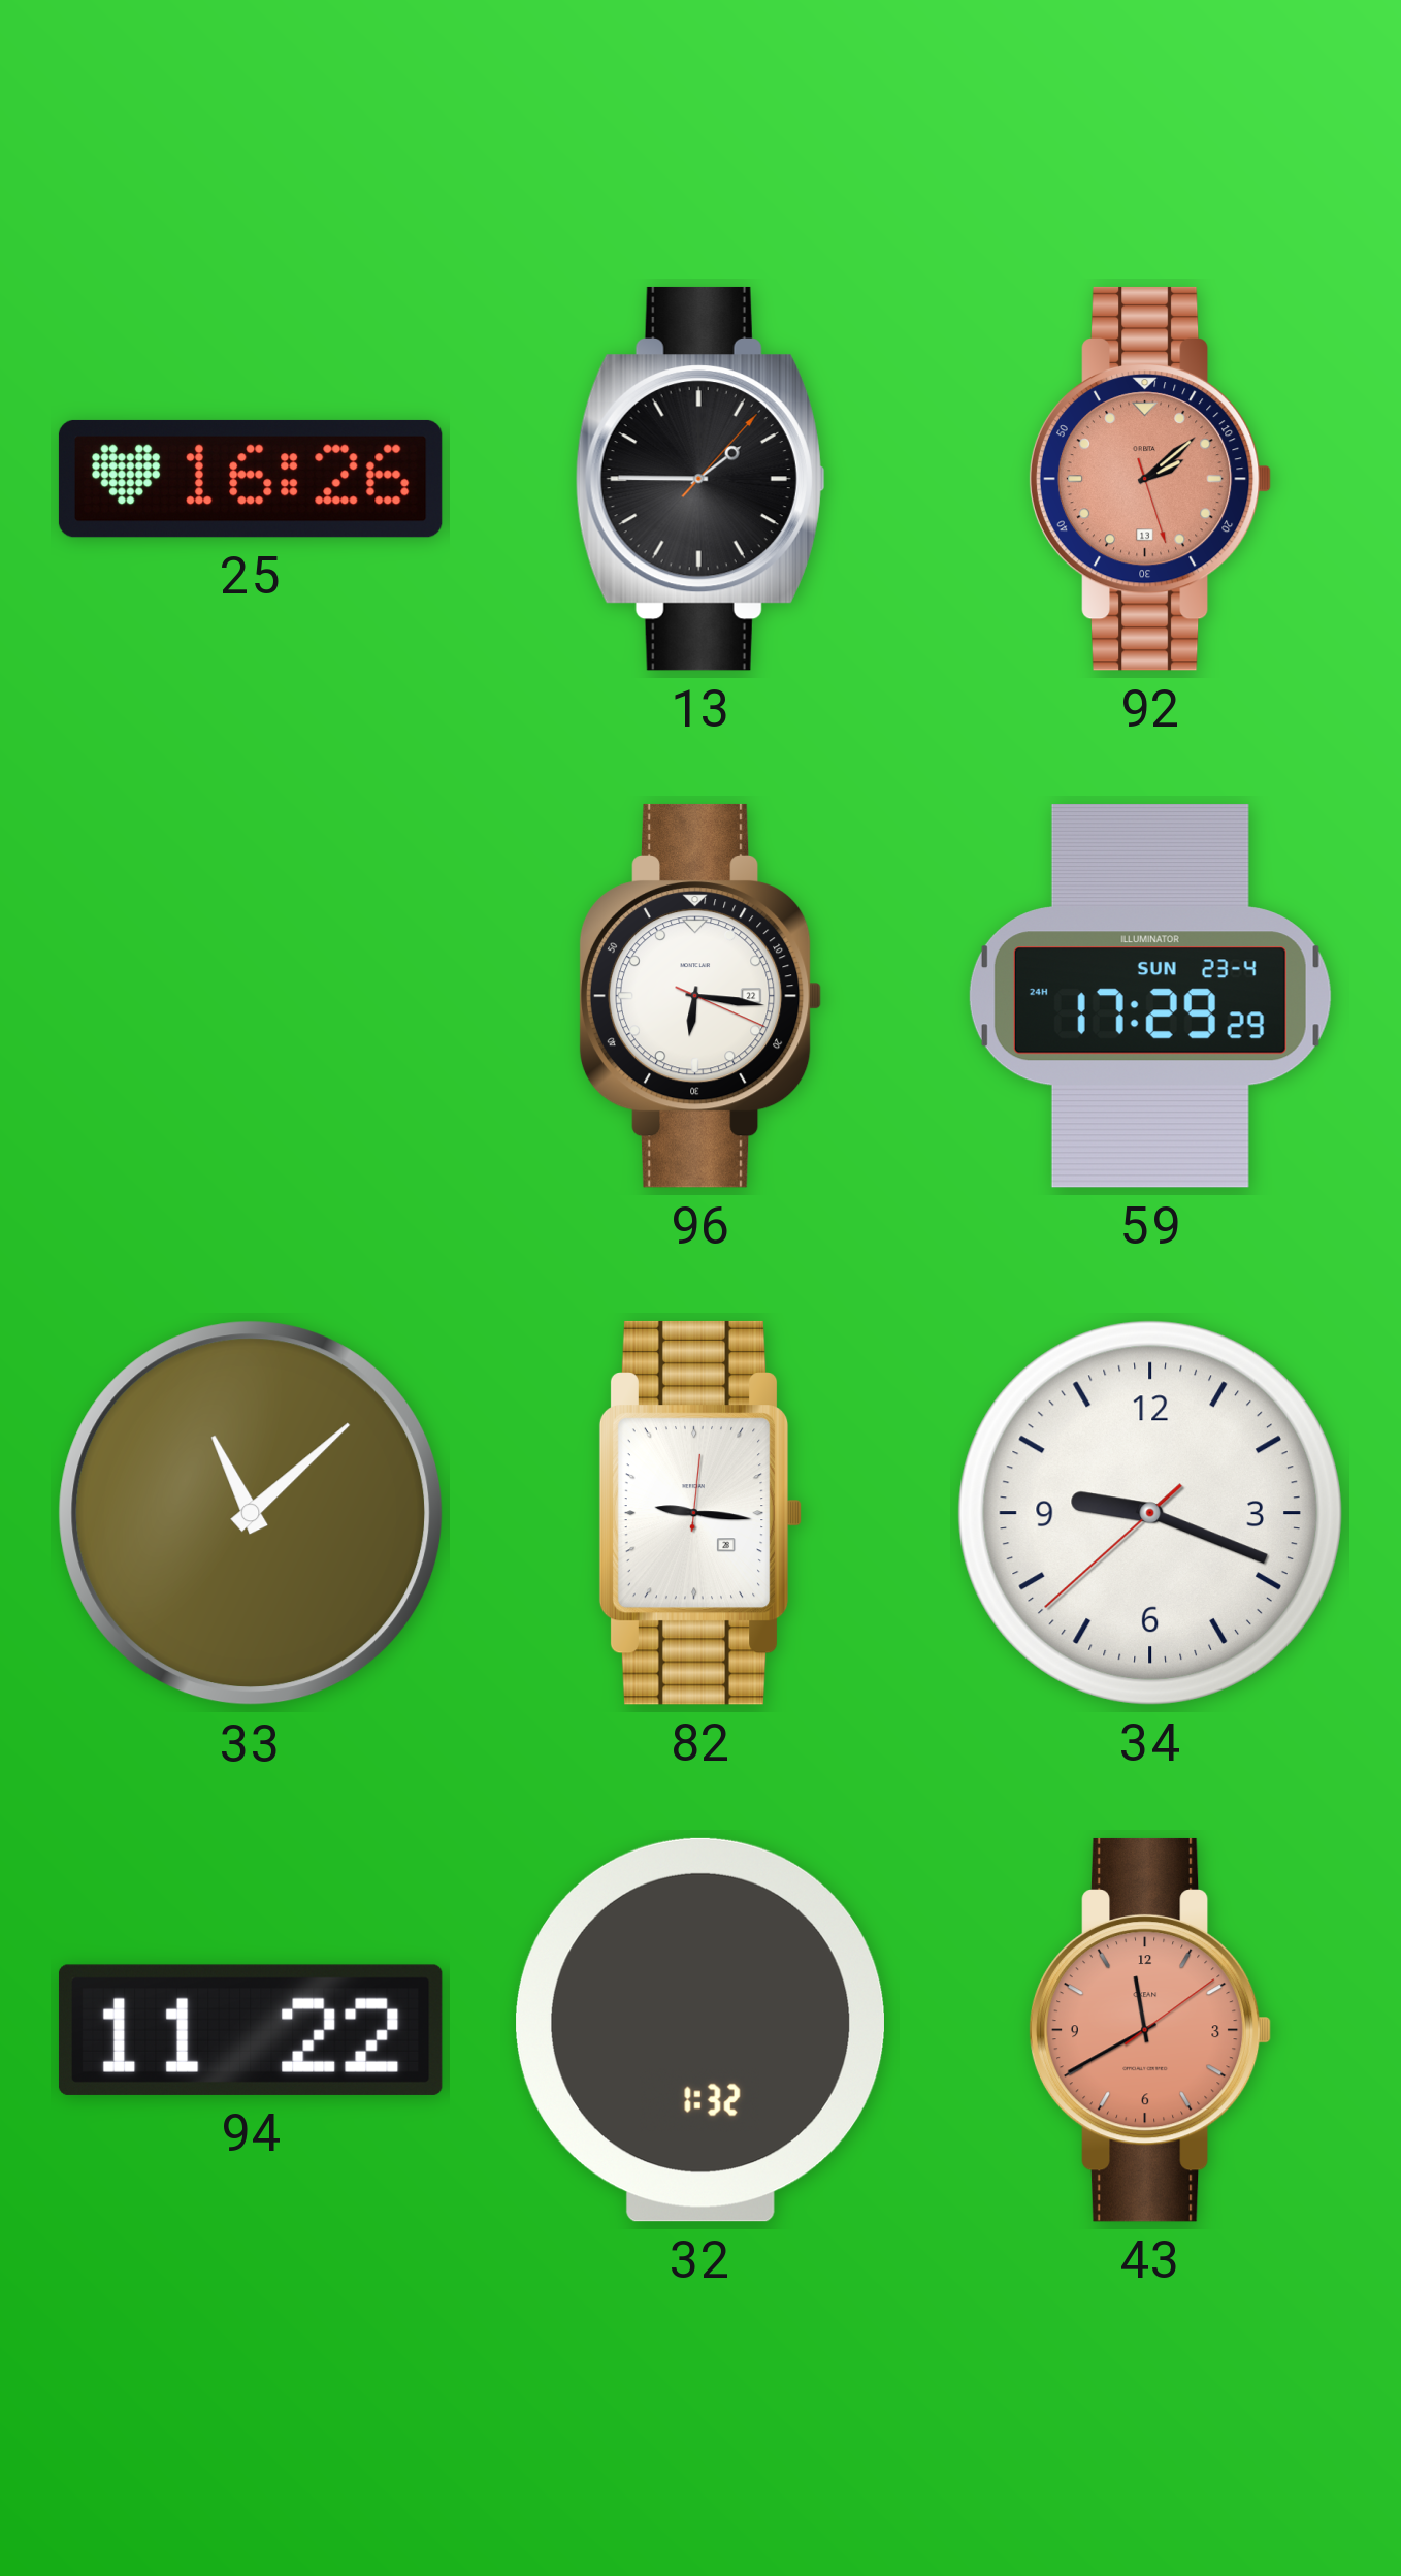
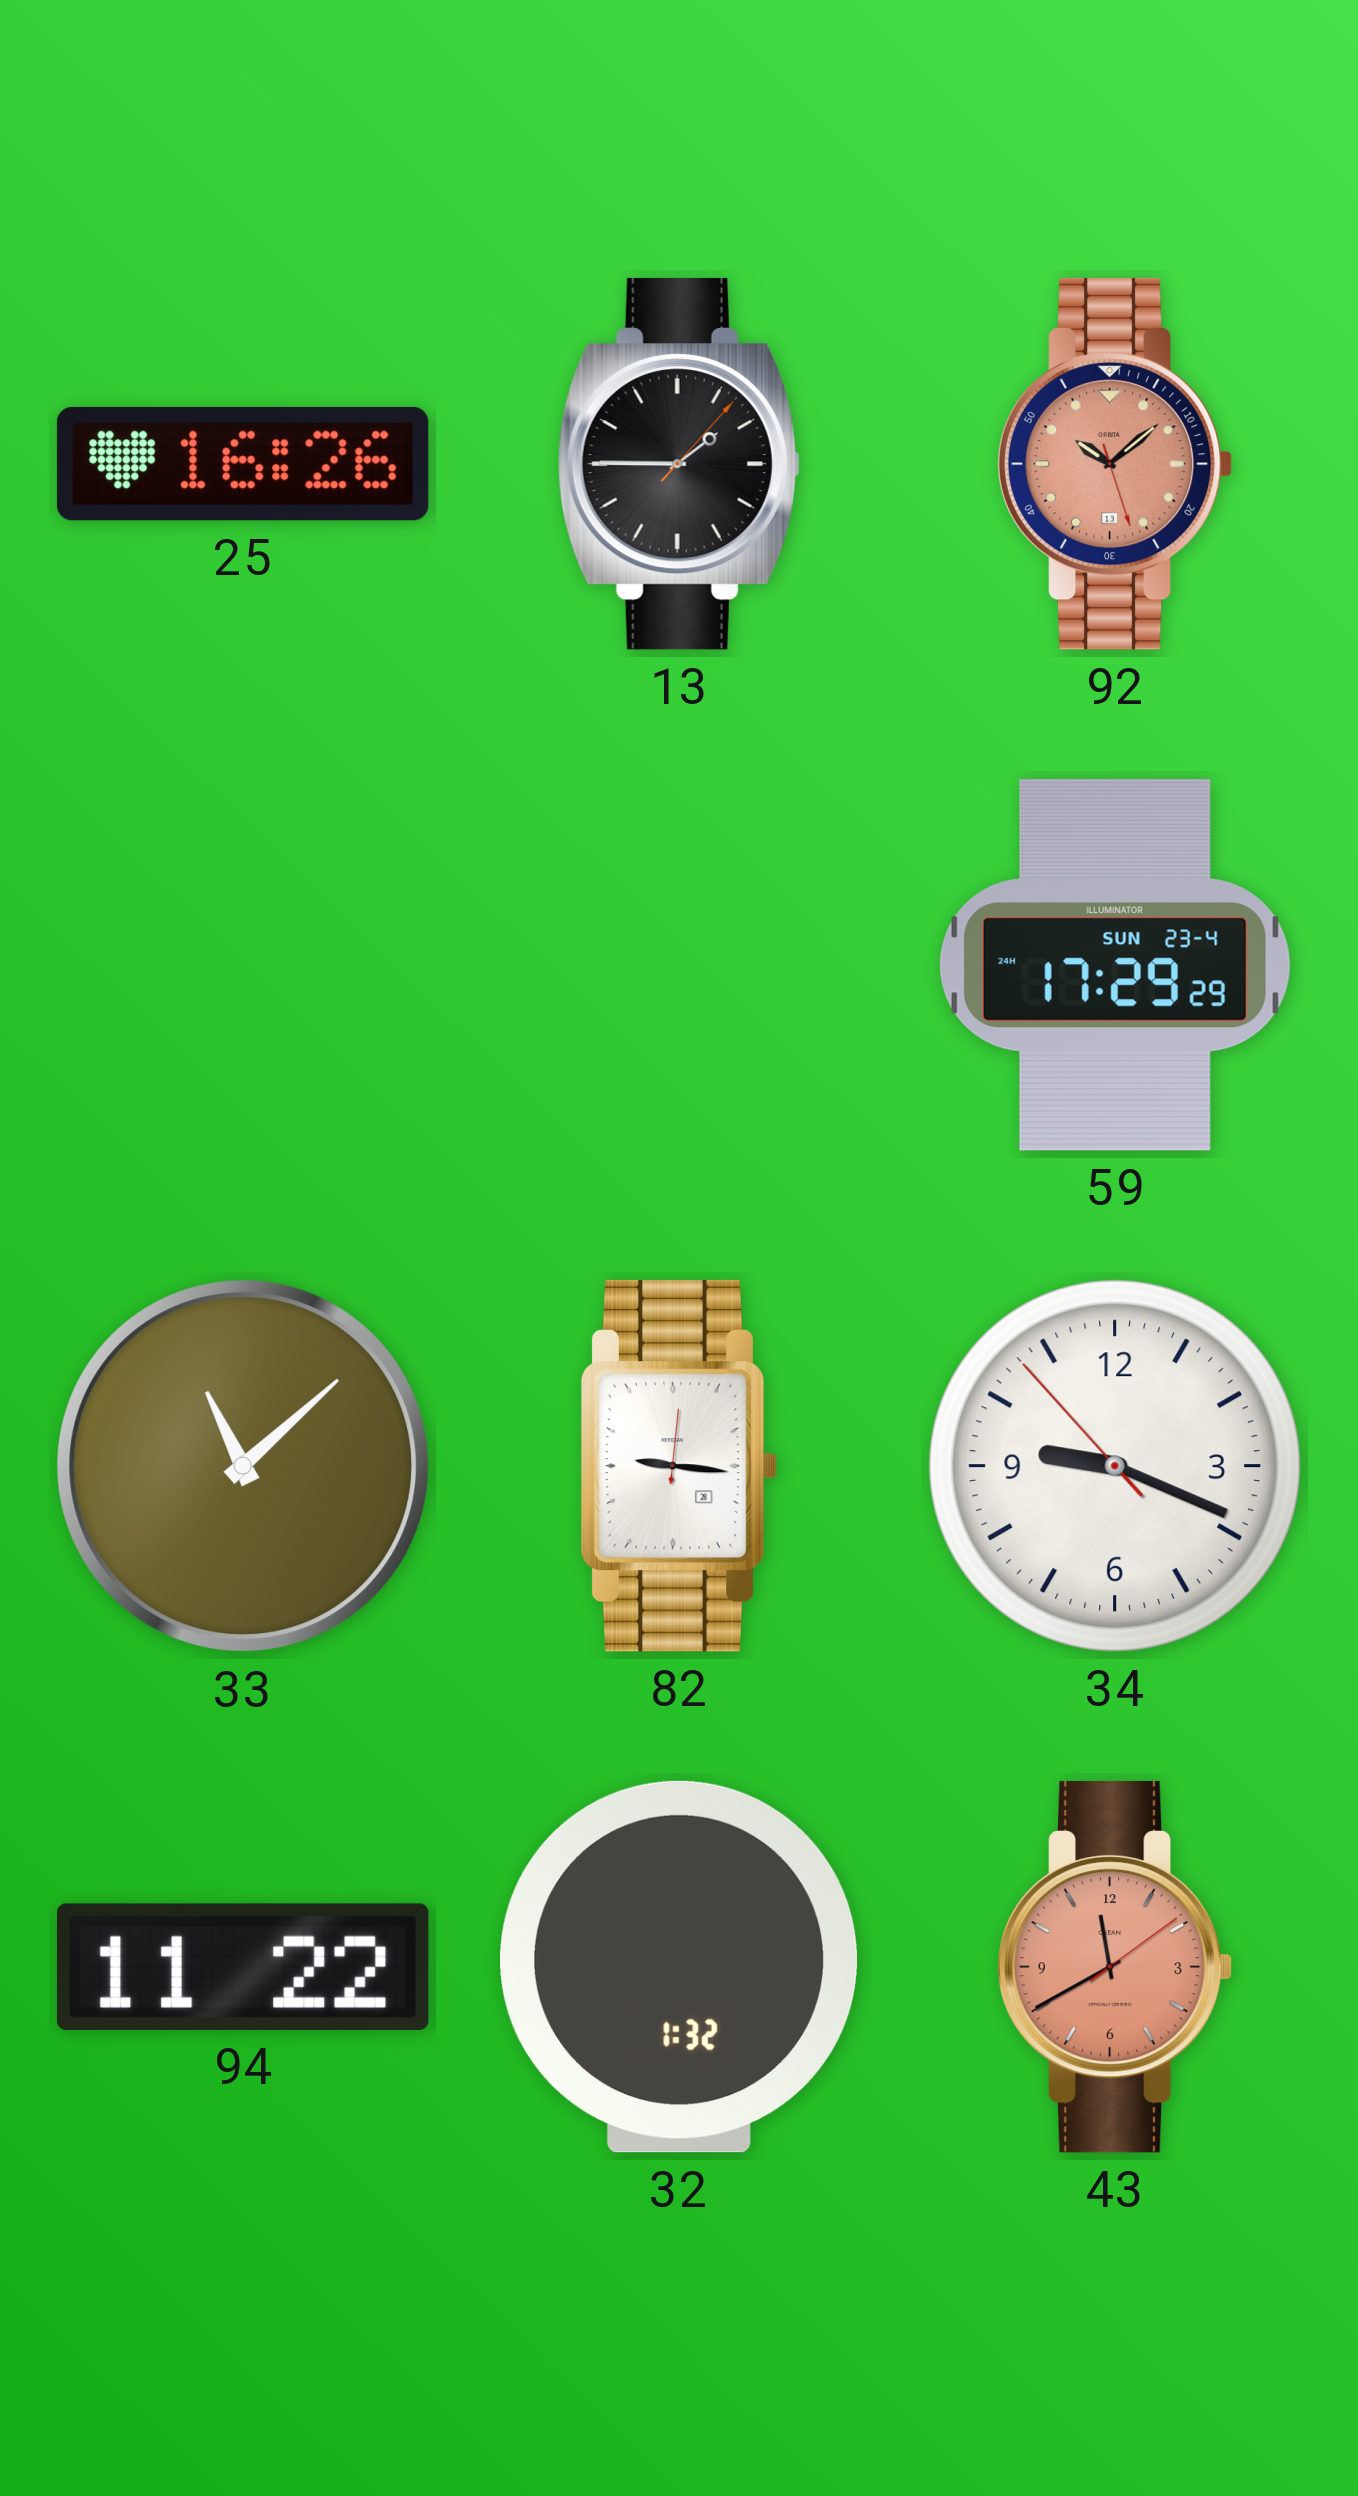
92: 2:08 -> 10:08
96: 6:16 -> none
34: 9:18:38 -> 9:18:53
